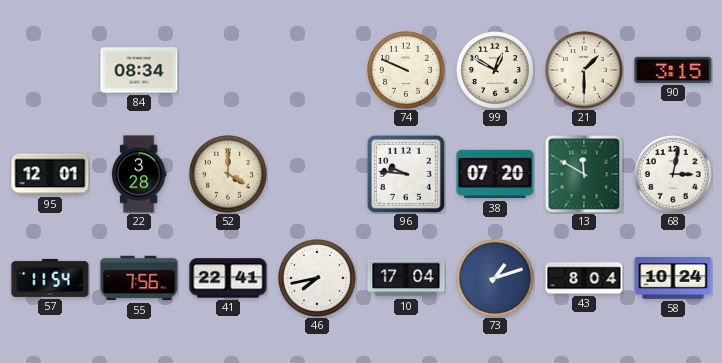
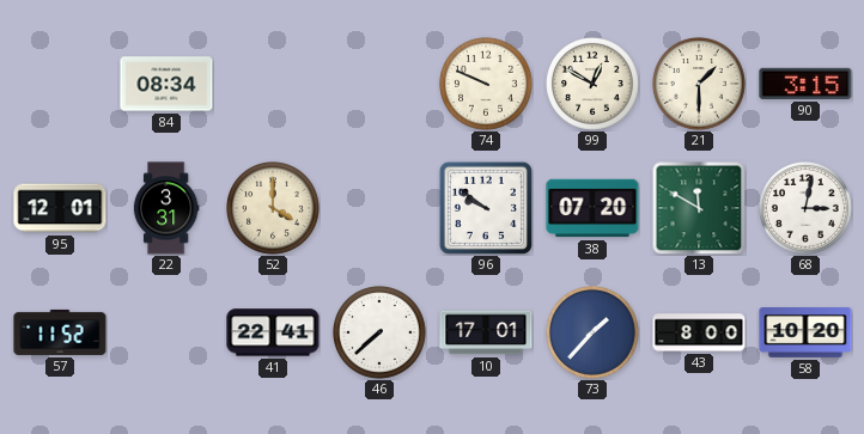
22: 3:28 -> 3:31
96: 9:46 -> 9:51
57: 11:54 -> 11:52
55: 7:56 -> none
46: 7:43 -> 7:38
10: 17:04 -> 17:01
73: 1:12 -> 1:37
43: 8:04 -> 8:00
58: 10:24 -> 10:20
